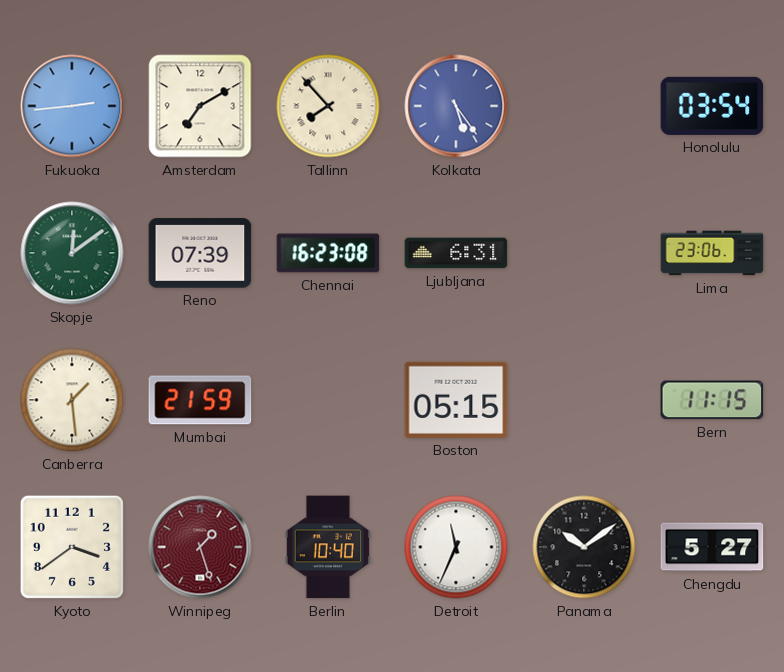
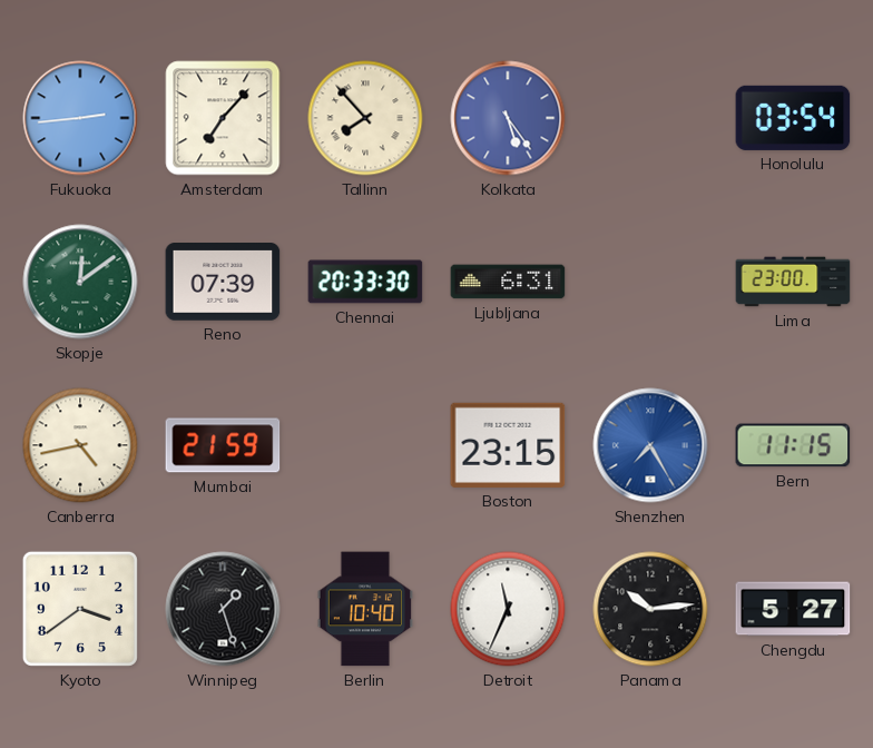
Amsterdam: 7:10 -> 7:07
Chennai: 16:23 -> 20:33
Lima: 23:06 -> 23:00
Canberra: 1:29 -> 4:43
Boston: 05:15 -> 23:15
Shenzhen: none -> 7:25
Winnipeg dial: burgundy -> black
Panama: 10:09 -> 10:14
